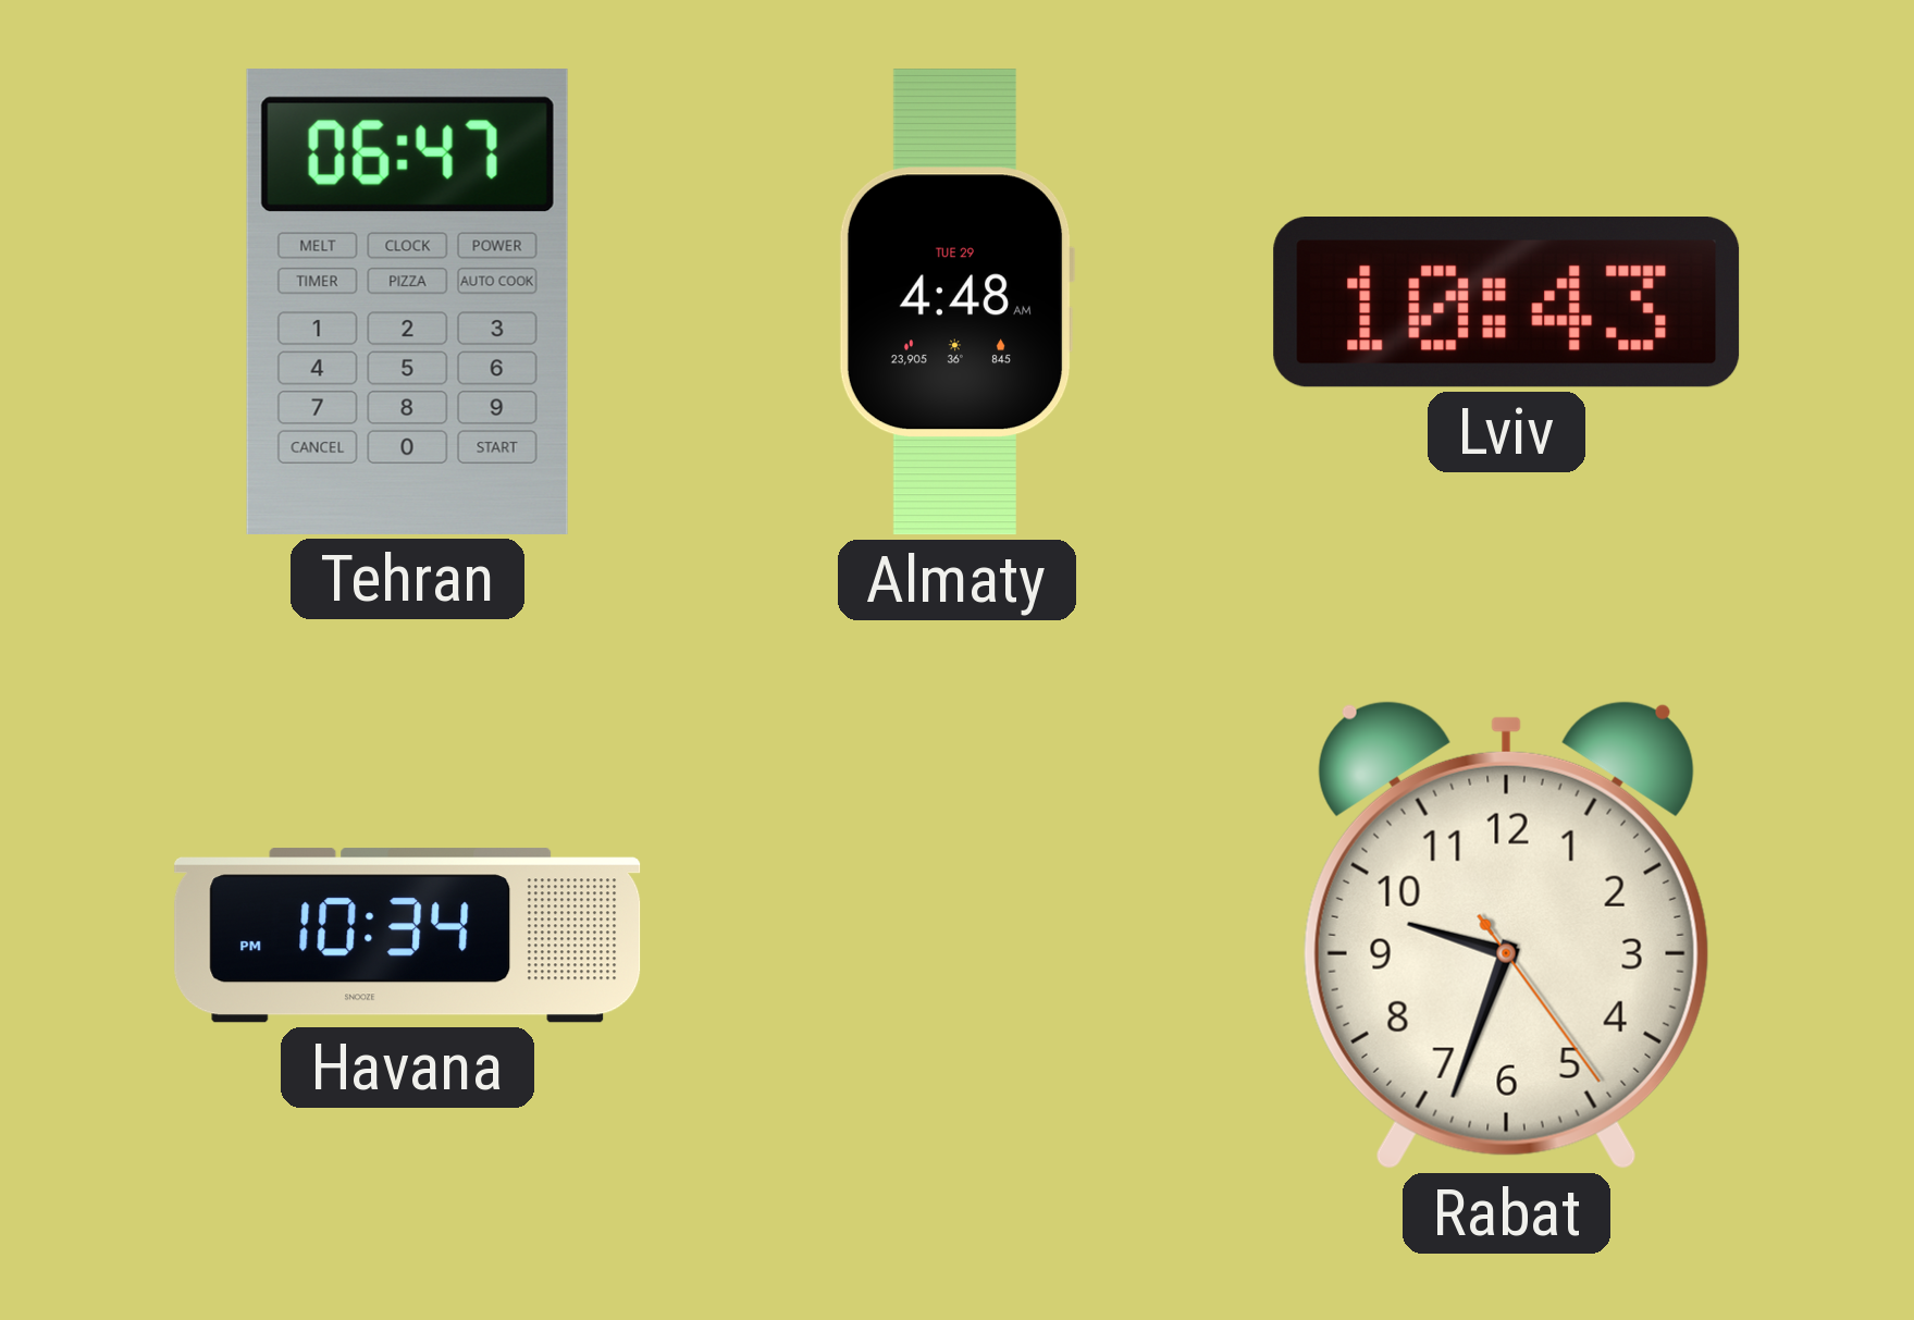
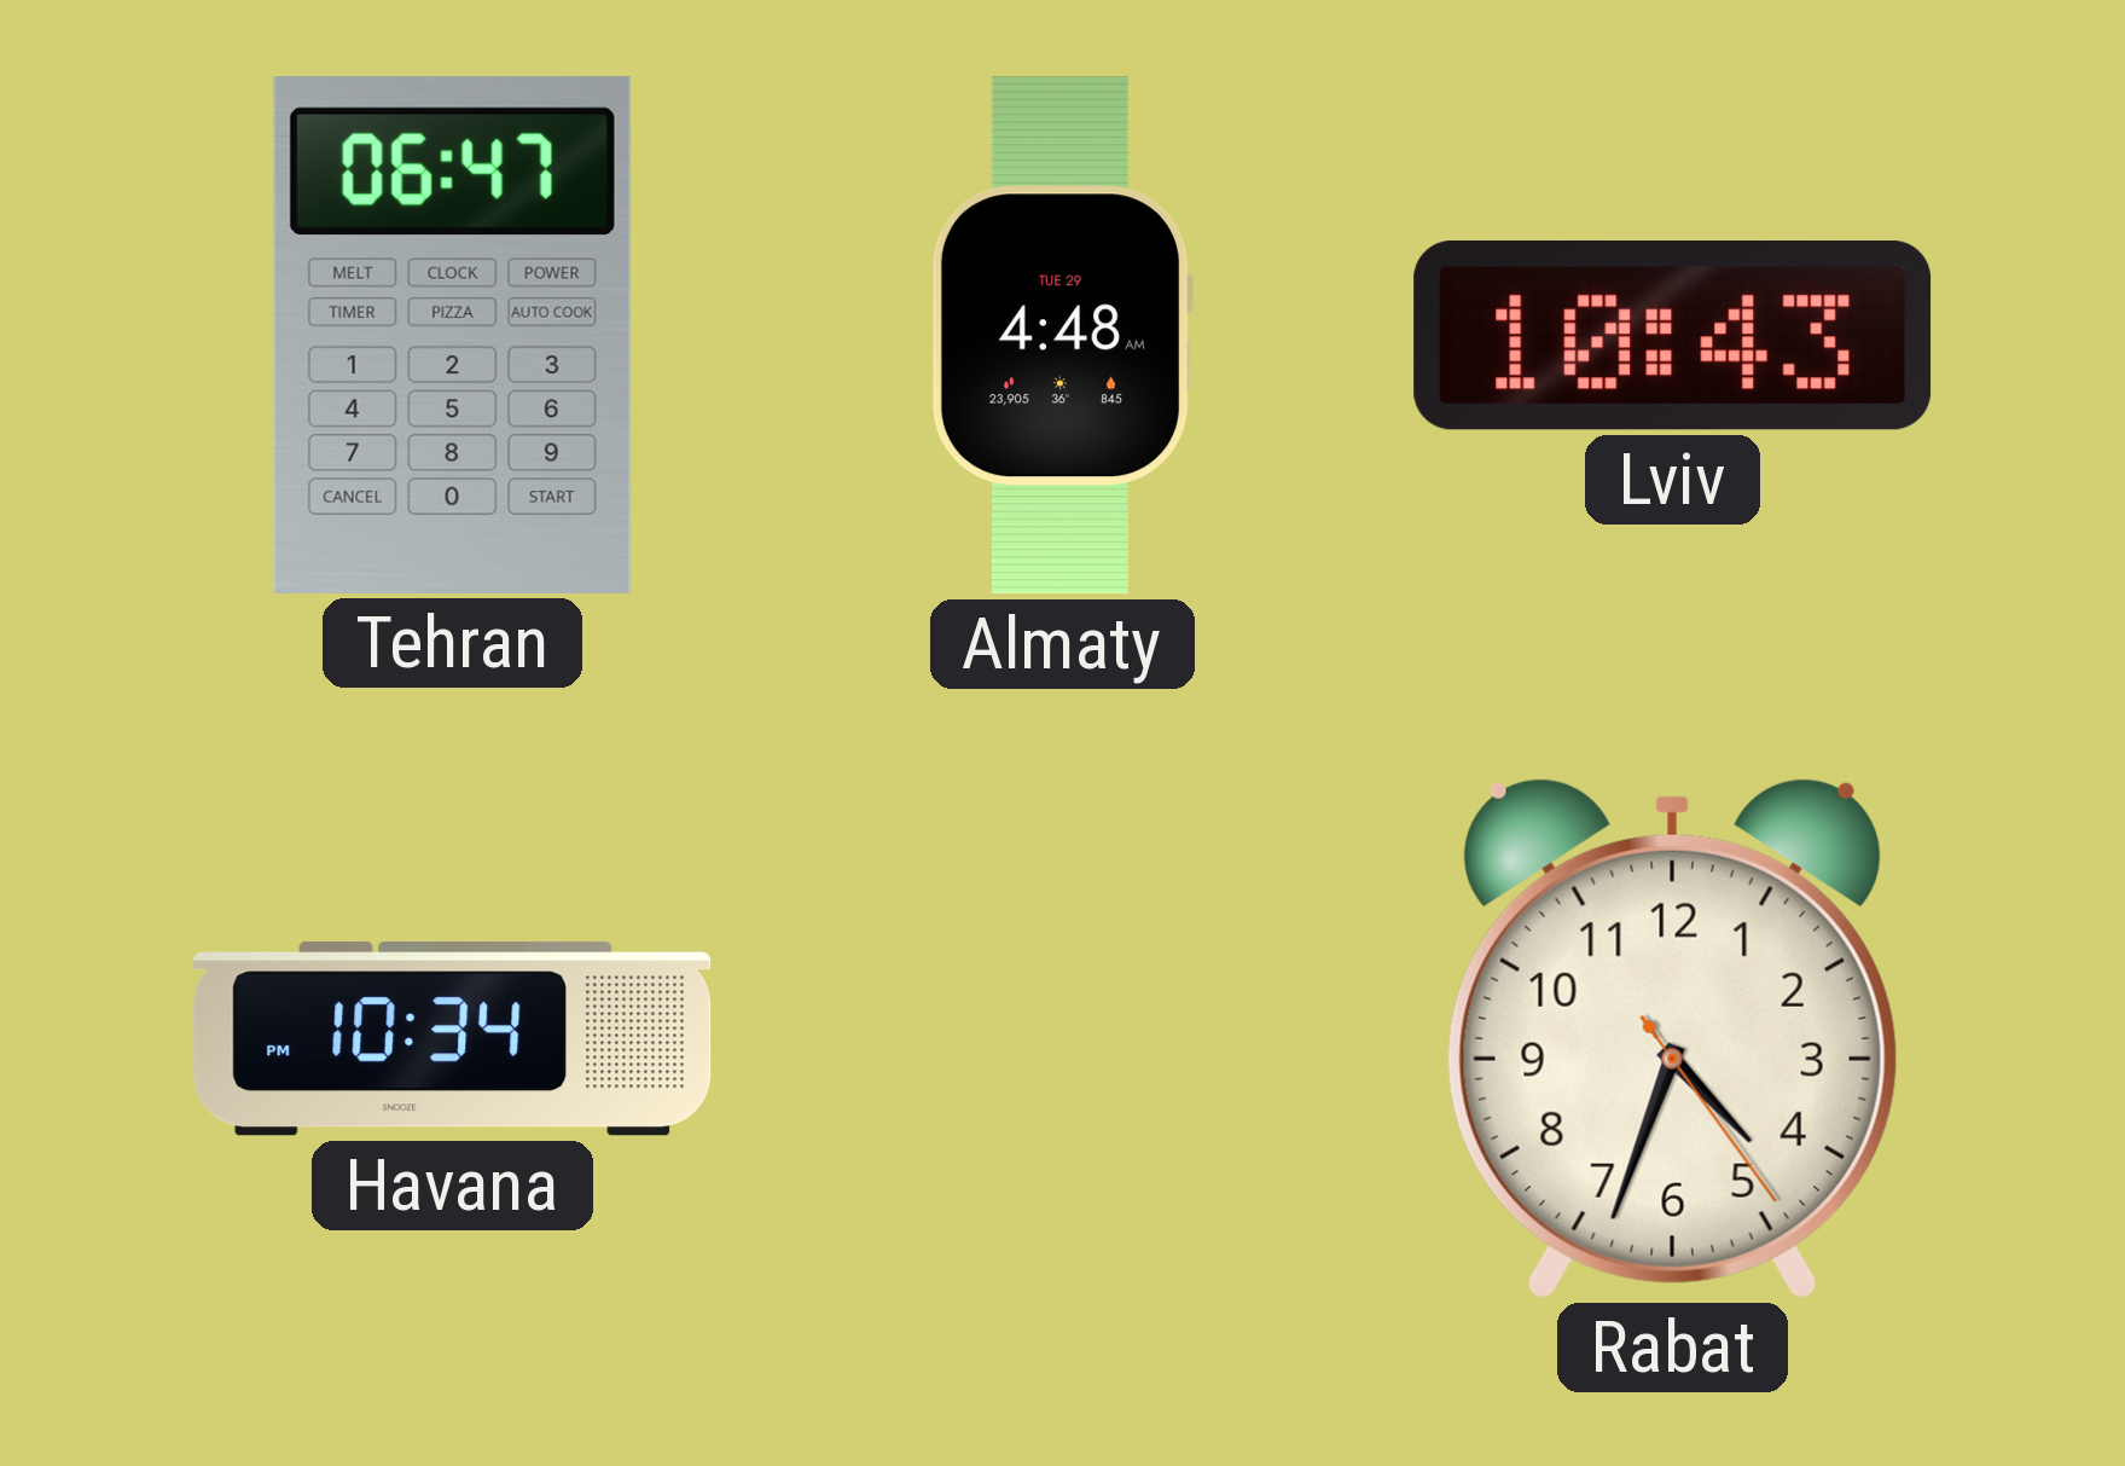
Rabat: 9:33 -> 4:33
